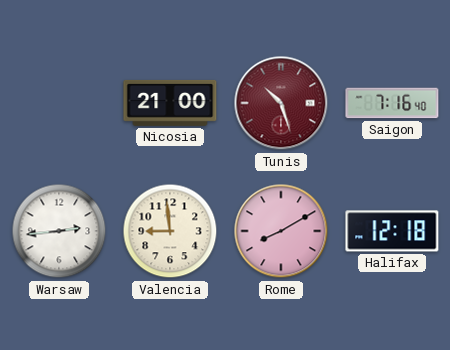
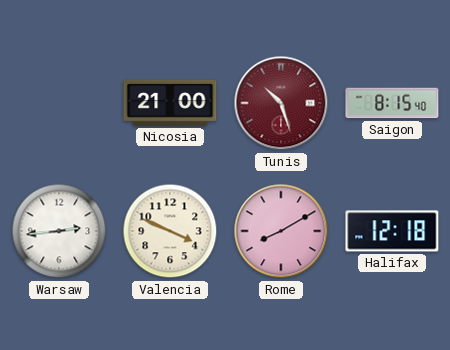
Saigon: 7:16 -> 8:15
Valencia: 8:59 -> 3:49
